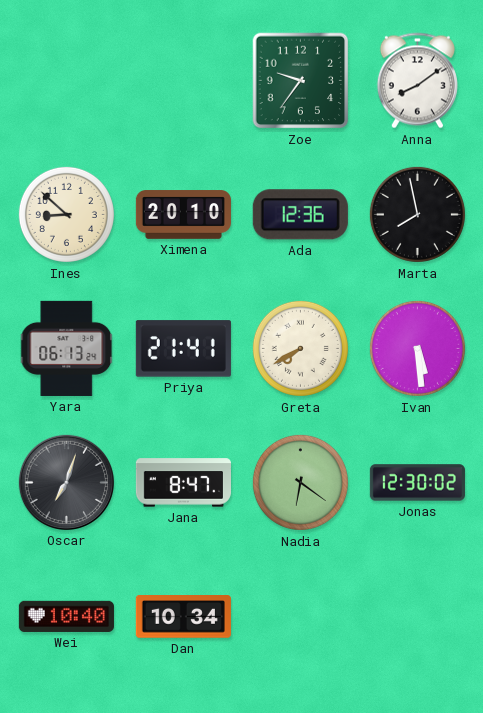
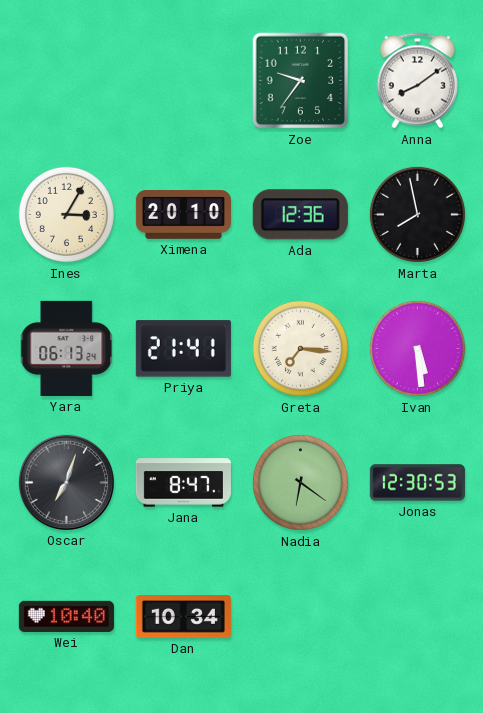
Ines: 8:52 -> 3:05
Greta: 7:40 -> 7:16
Jonas: 12:30:02 -> 12:30:53
